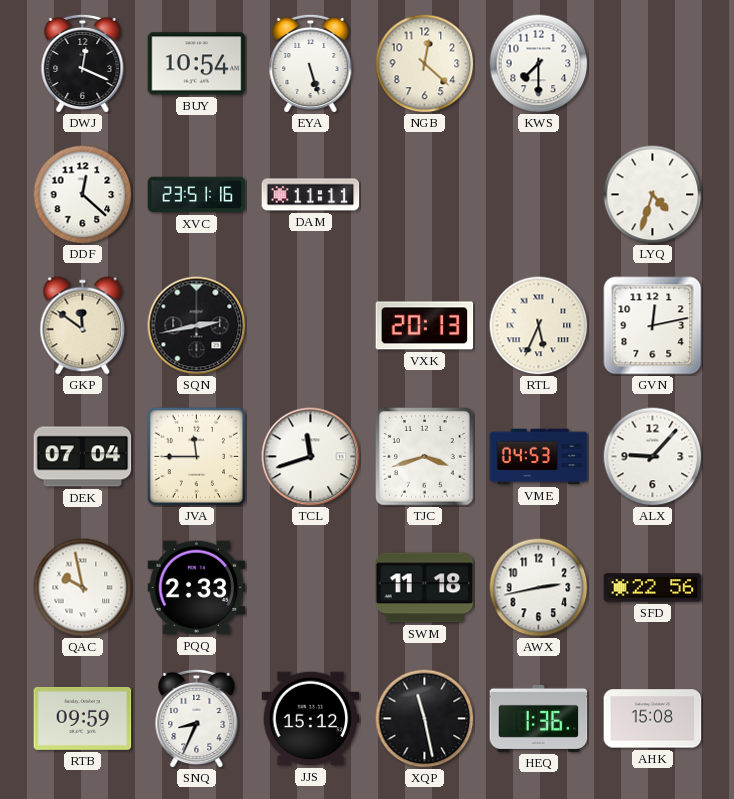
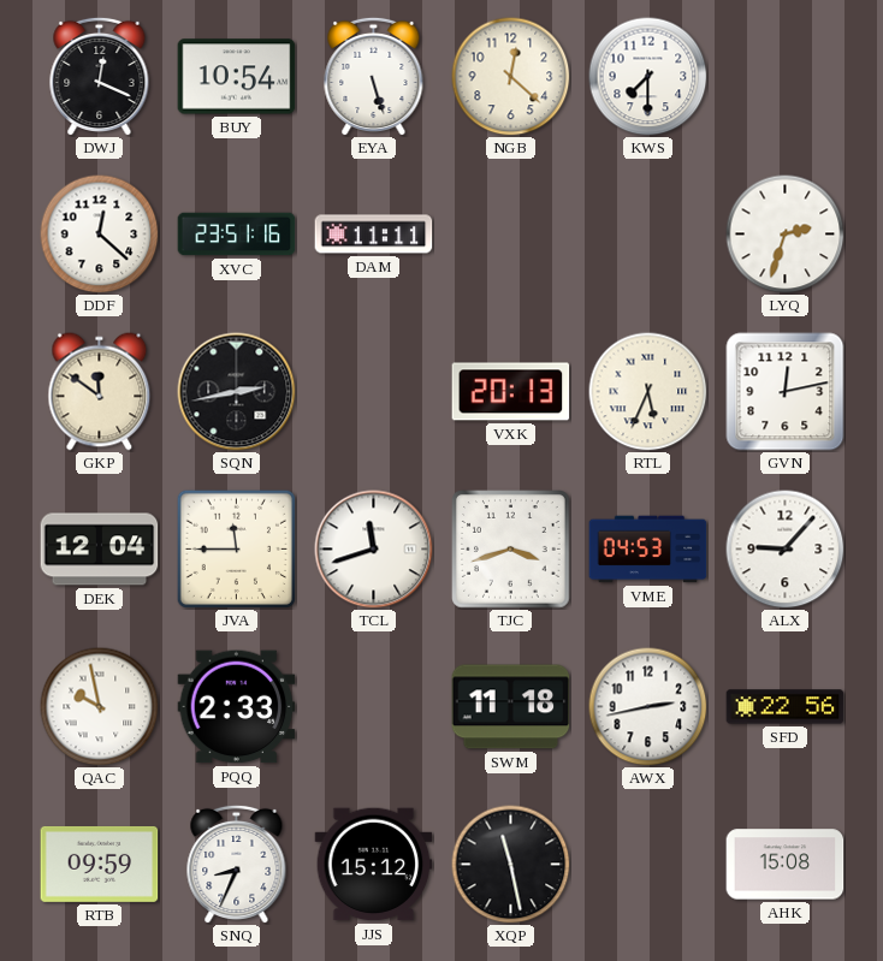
LYQ: 4:33 -> 2:33
DEK: 07:04 -> 12:04
HEQ: 1:36 -> none
